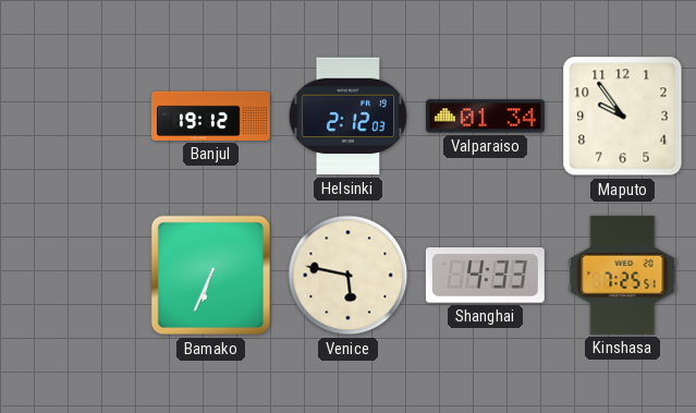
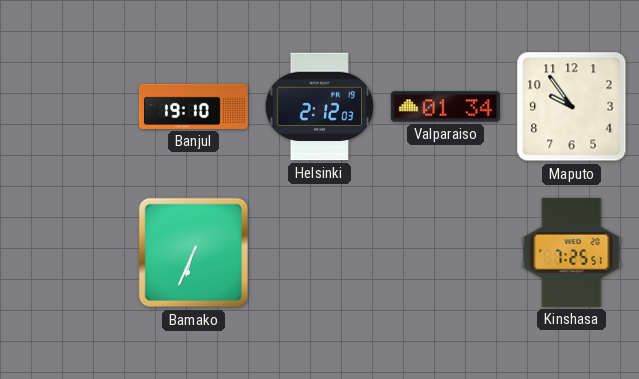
Banjul: 19:12 -> 19:10
Venice: 5:47 -> none
Shanghai: 4:33 -> none
